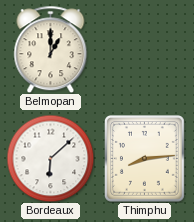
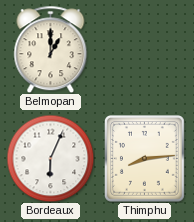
Bordeaux: 6:08 -> 6:04
